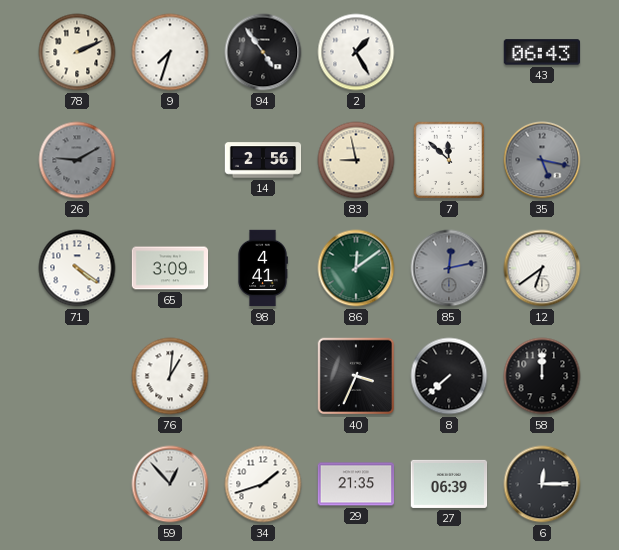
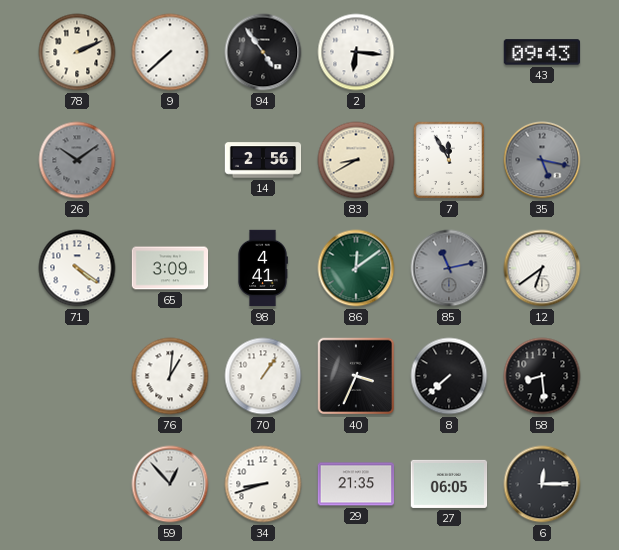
9: 7:33 -> 7:38
2: 1:25 -> 6:16
43: 06:43 -> 09:43
26: 9:10 -> 10:09
83: 8:58 -> 8:40
7: 11:52 -> 11:55
85: 12:13 -> 11:13
70: none -> 1:06
58: 12:00 -> 8:29
34: 1:42 -> 8:42
27: 06:39 -> 06:05
